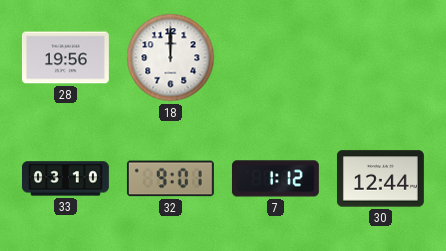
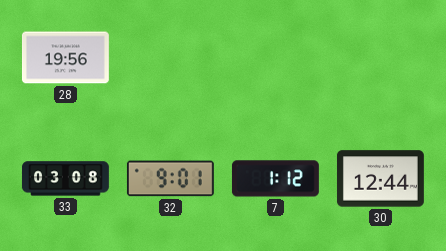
18: 12:00 -> none
33: 03:10 -> 03:08
